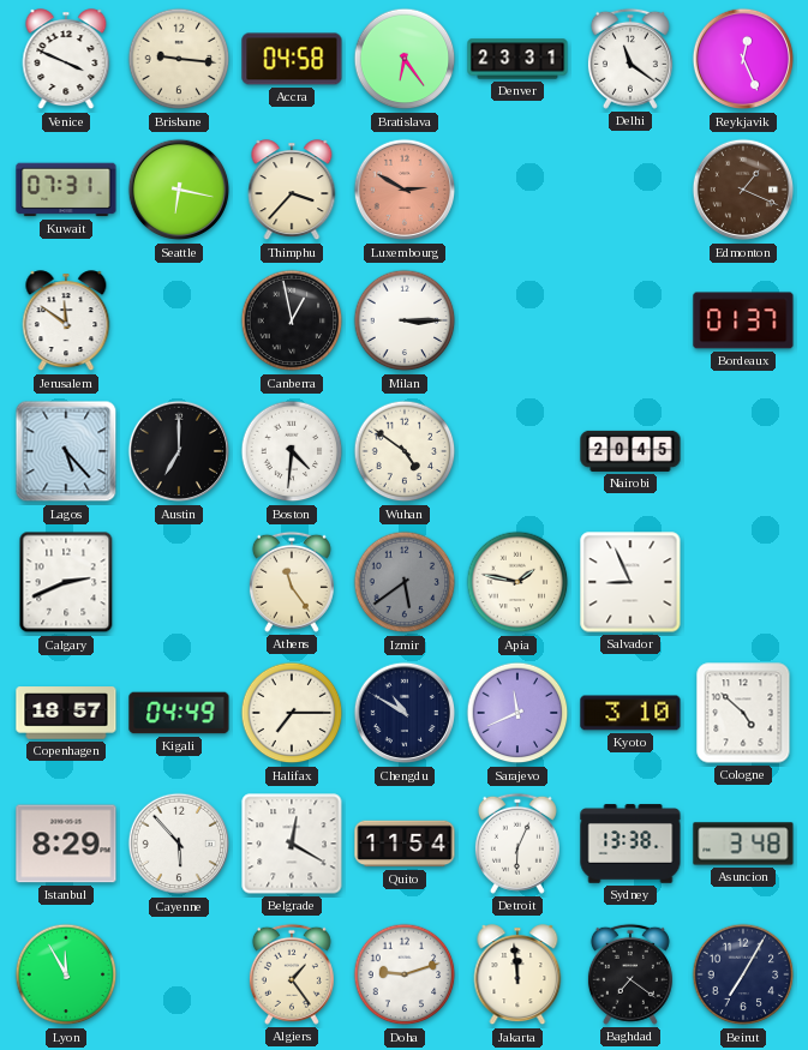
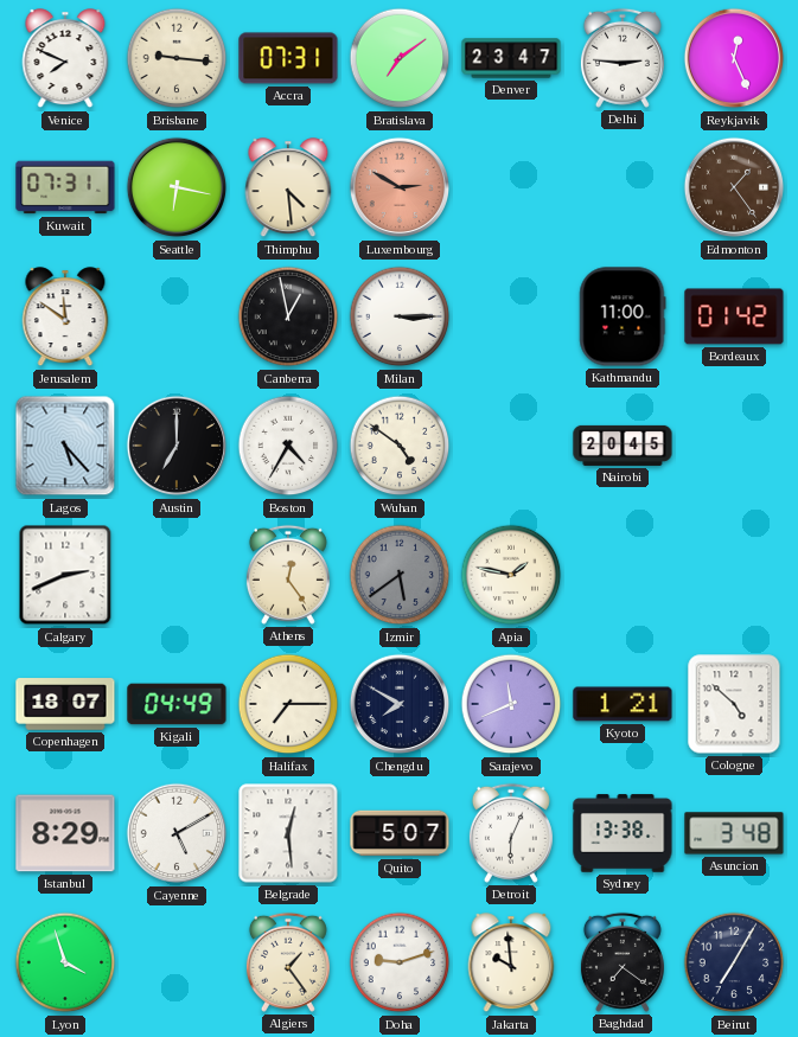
Venice: 3:49 -> 7:49
Accra: 04:58 -> 07:31
Bratislava: 6:24 -> 7:09
Denver: 23:31 -> 23:47
Delhi: 11:21 -> 2:46
Thimphu: 3:37 -> 4:29
Edmonton: 1:19 -> 1:24
Kathmandu: none -> 11:00
Bordeaux: 01:37 -> 01:42
Boston: 4:31 -> 4:35
Athens: 11:24 -> 12:24
Salvador: 8:56 -> none
Copenhagen: 18:57 -> 18:07
Chengdu: 10:50 -> 7:50
Kyoto: 3:10 -> 1:21
Cayenne: 5:53 -> 5:10
Belgrade: 12:20 -> 12:29
Quito: 11:54 -> 5:07
Lyon: 11:55 -> 3:57
Jakarta: 11:59 -> 9:59
